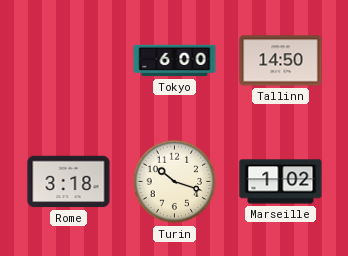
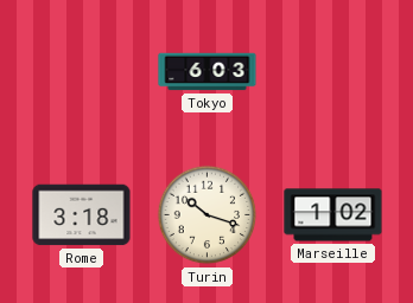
Tokyo: 6:00 -> 6:03
Tallinn: 14:50 -> none
